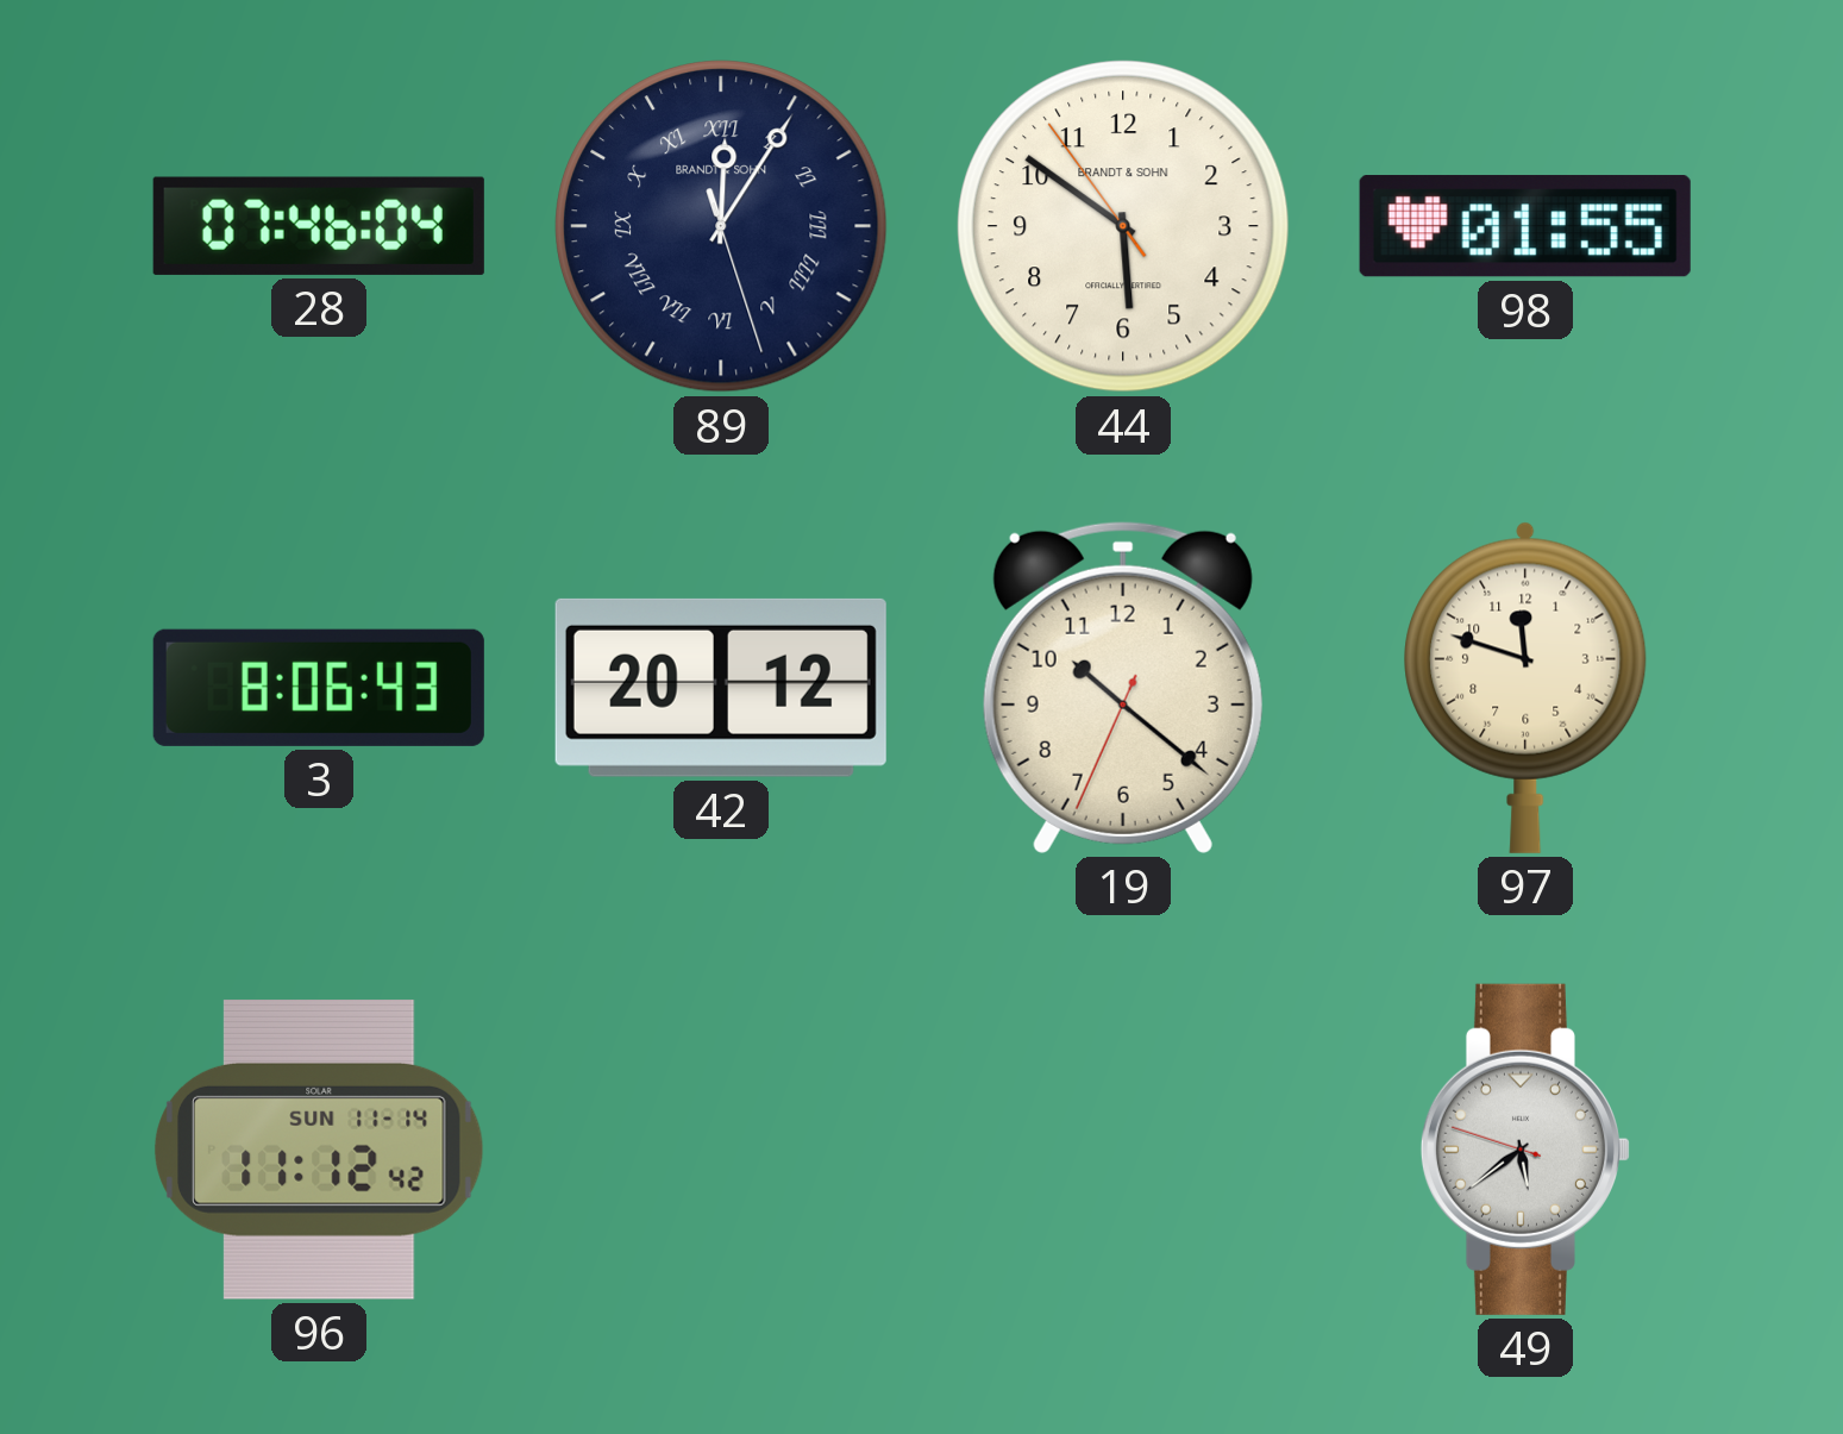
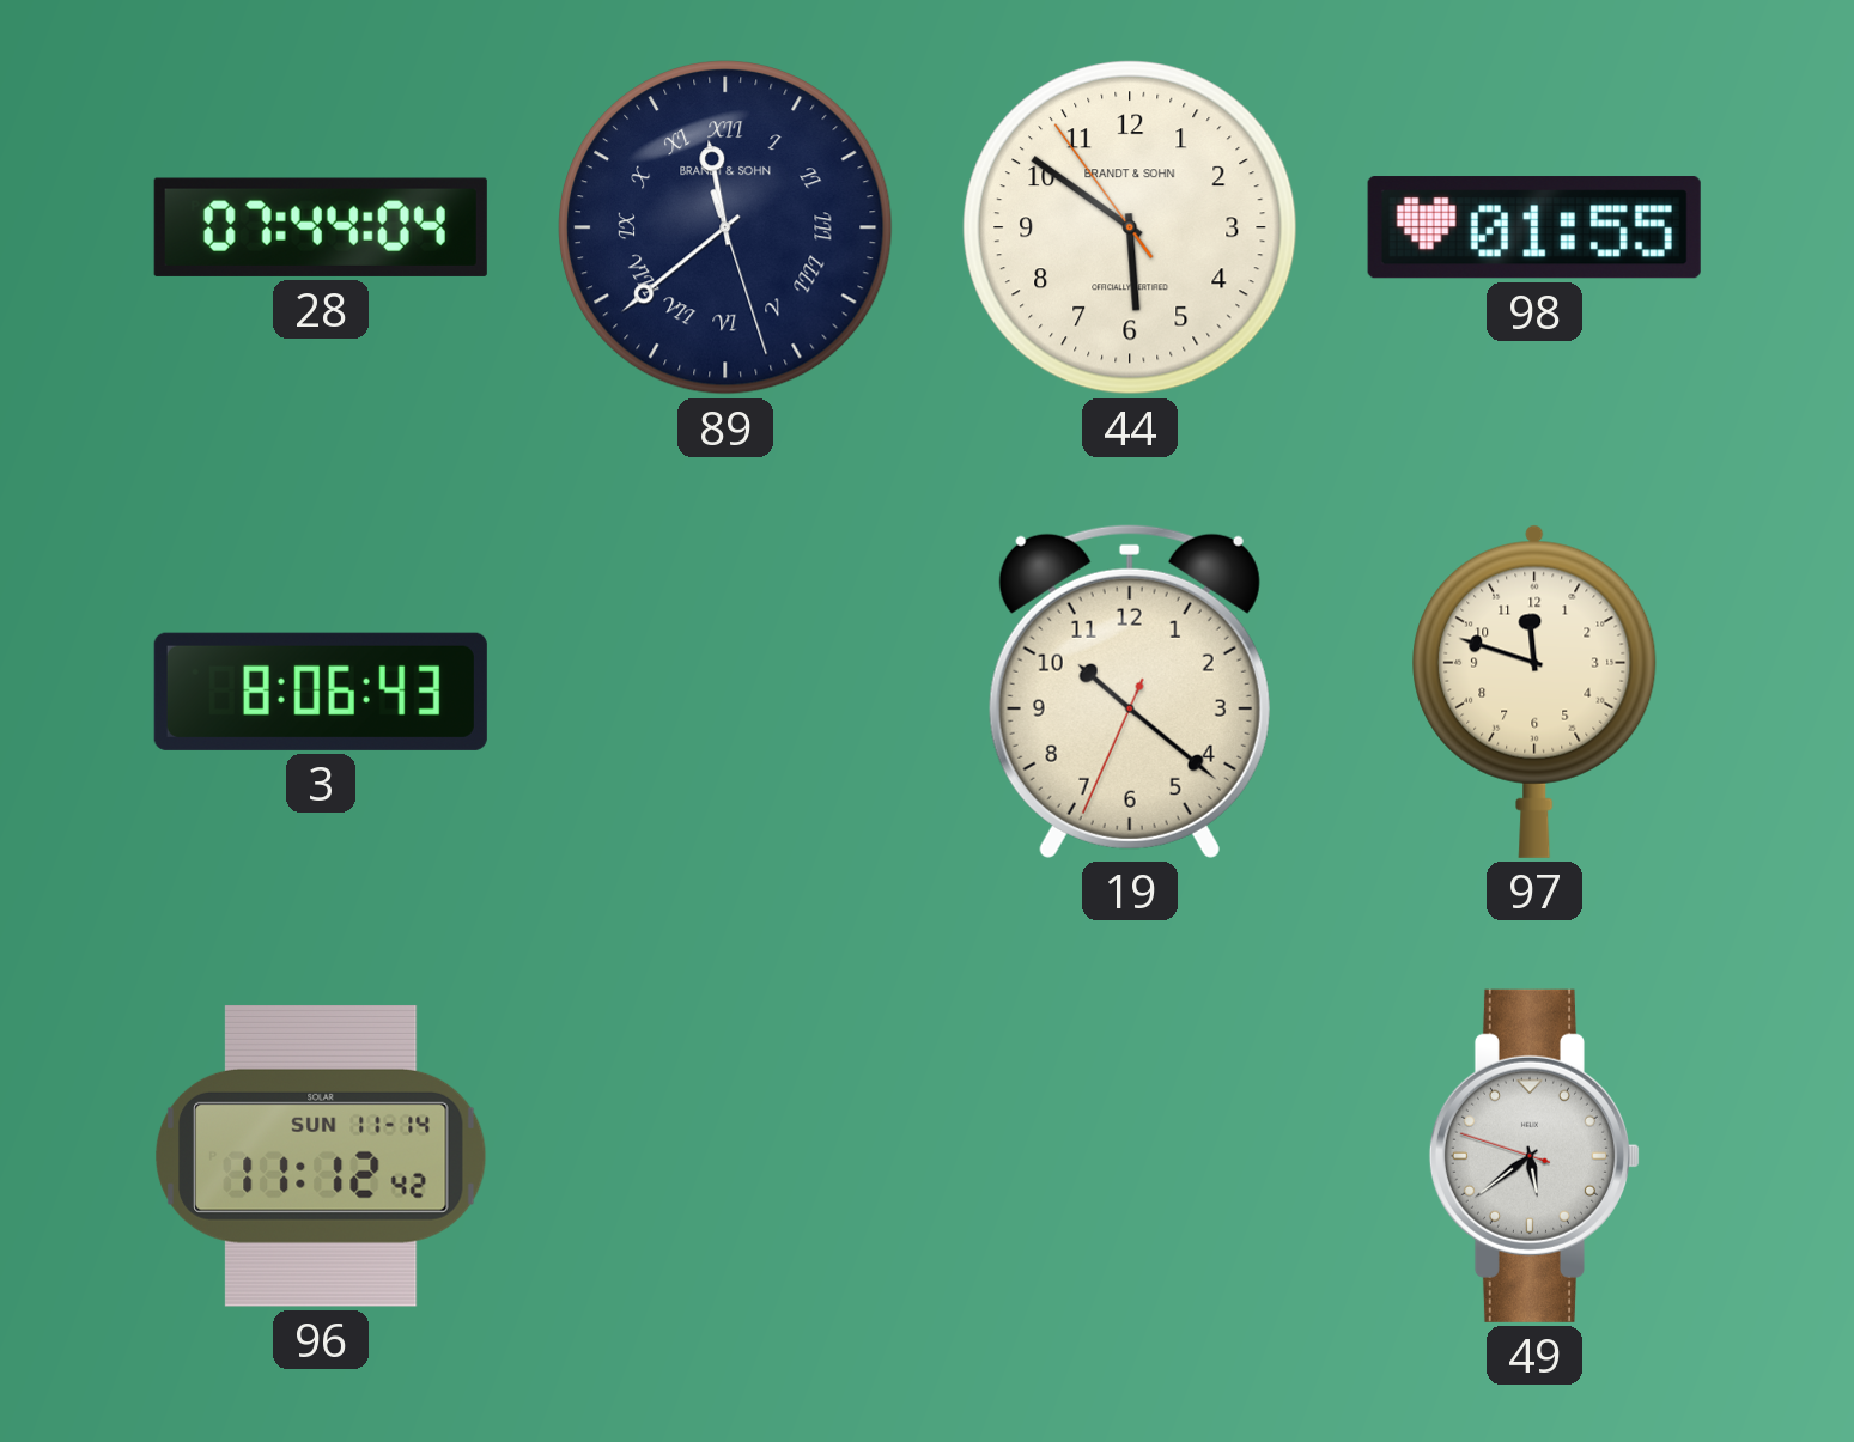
28: 07:46 -> 07:44
89: 12:05 -> 11:38
42: 20:12 -> none
